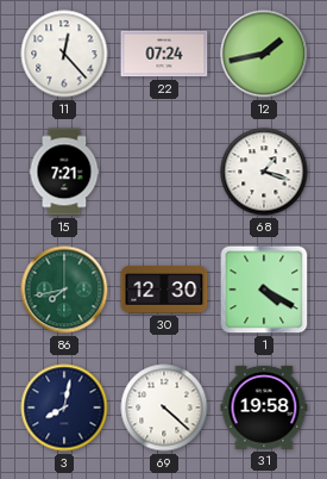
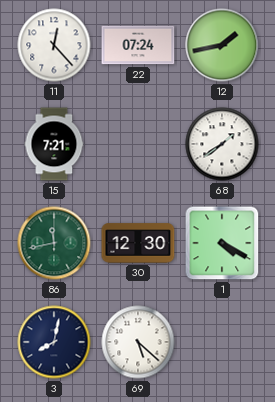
68: 1:18 -> 1:39
86: 7:43 -> 11:43
69: 4:22 -> 5:22
31: 19:58 -> none
